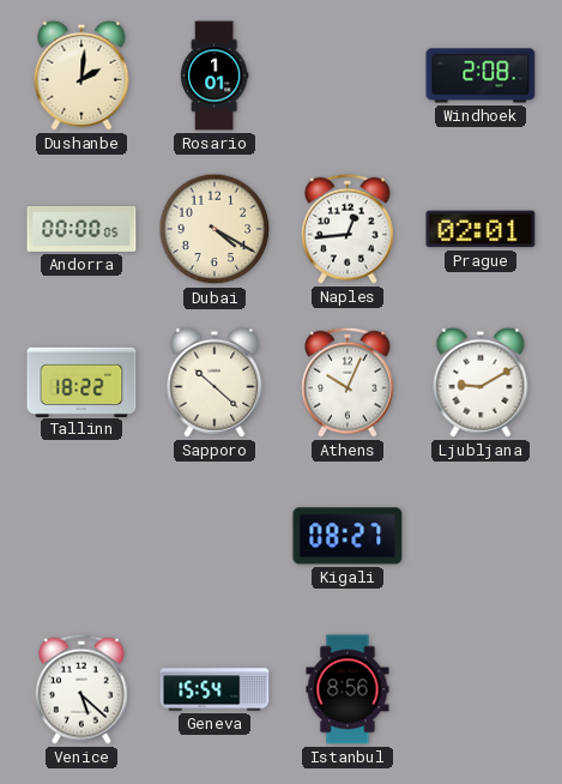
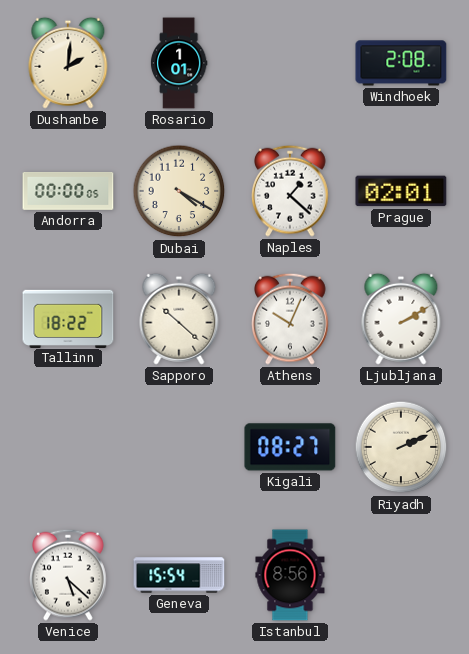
Naples: 12:44 -> 1:22
Ljubljana: 9:10 -> 2:10
Riyadh: none -> 2:11
